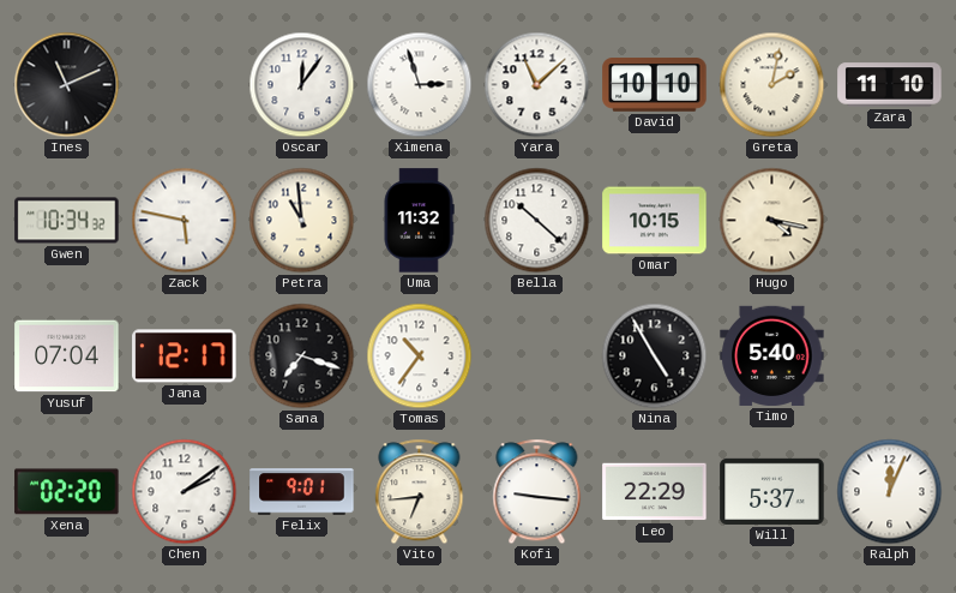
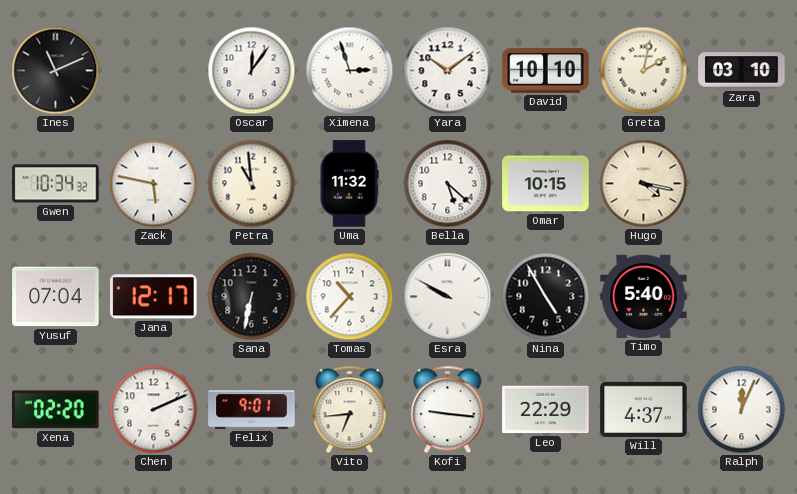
Yara: 11:08 -> 10:09
Zara: 11:10 -> 03:10
Bella: 10:22 -> 5:22
Sana: 7:18 -> 6:32
Tomas: 10:36 -> 10:37
Esra: none -> 9:50
Chen: 2:09 -> 2:11
Will: 5:37 -> 4:37
